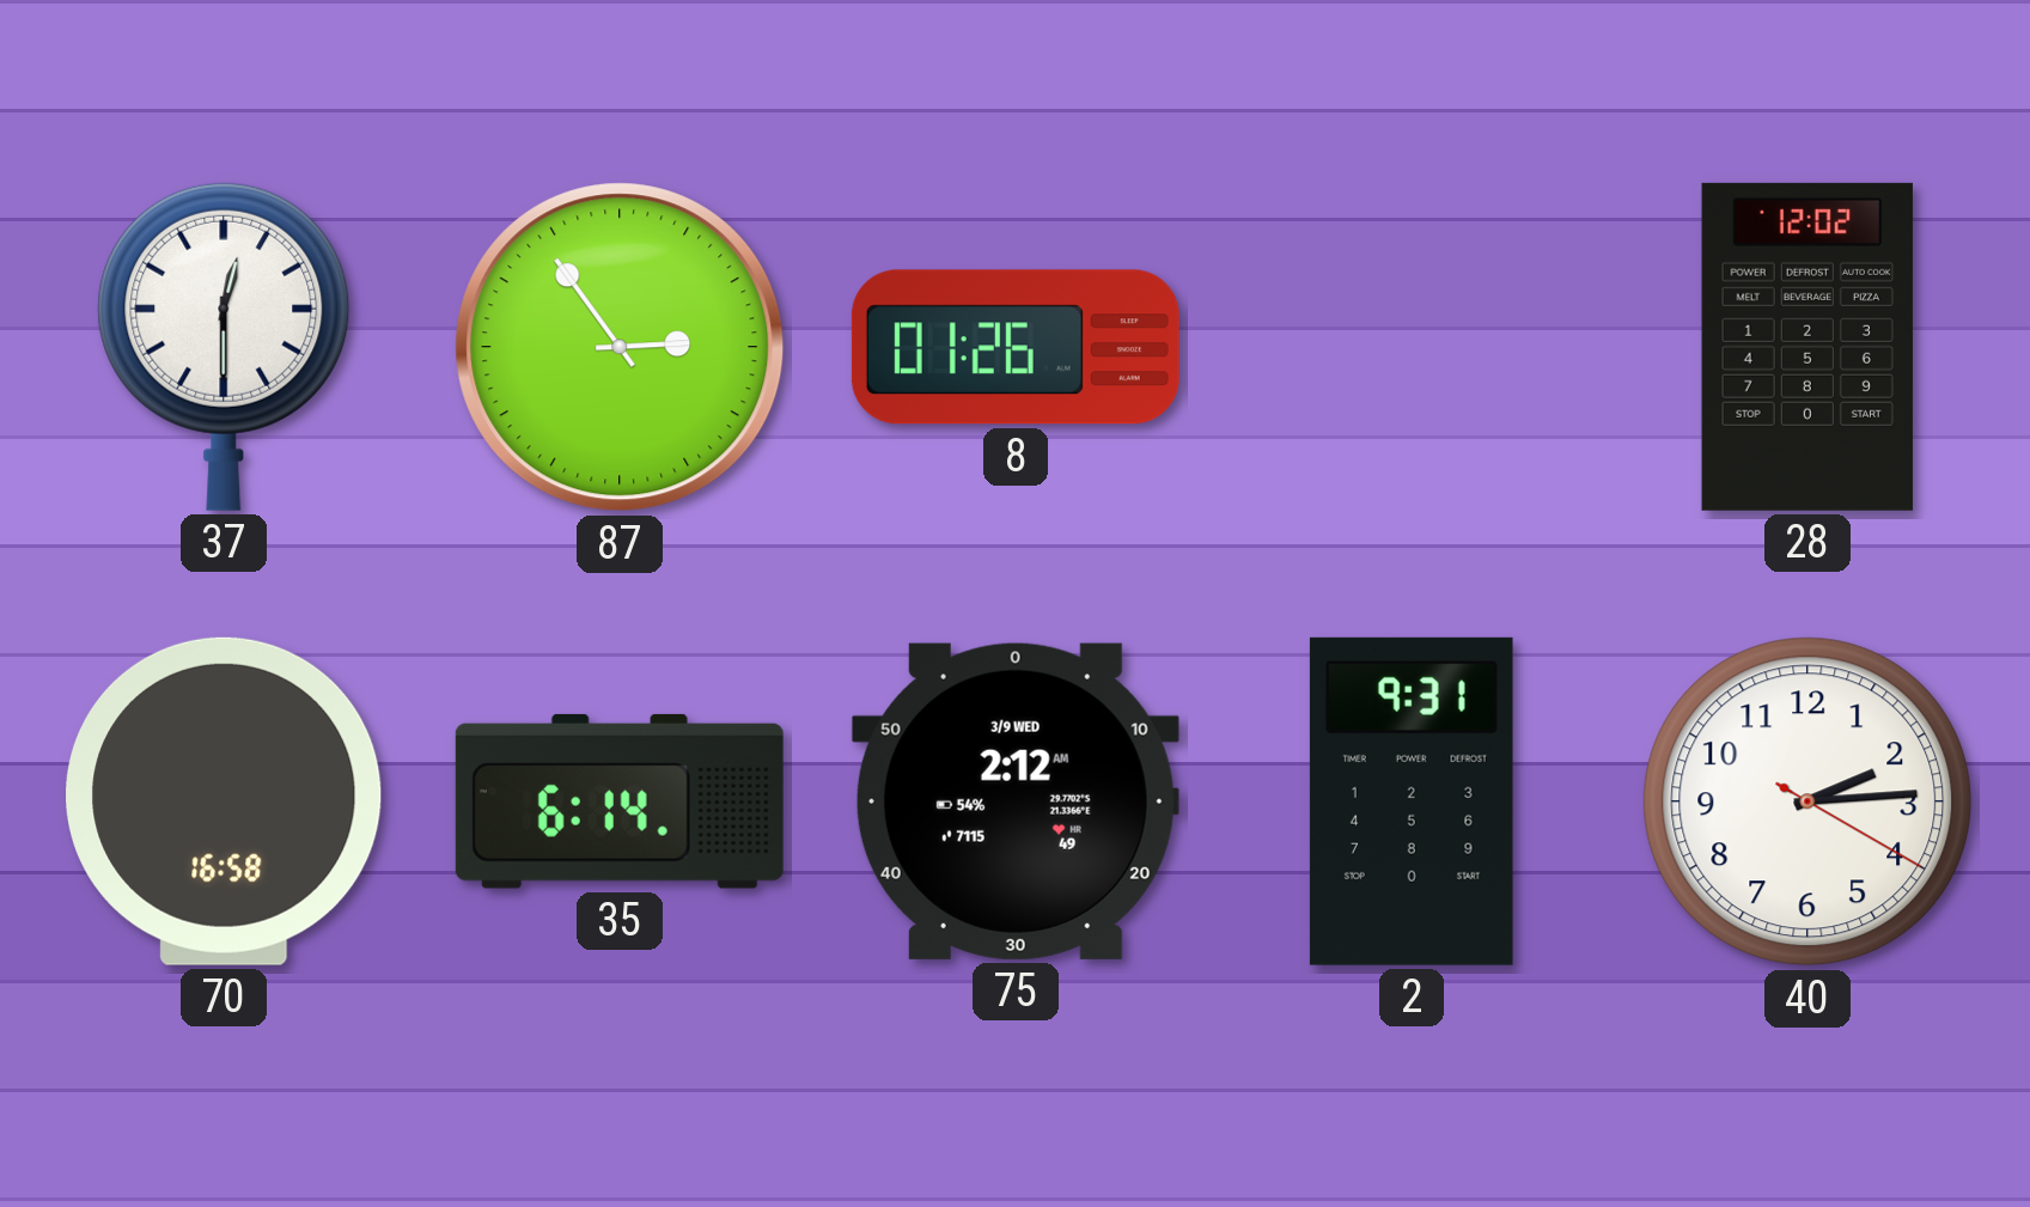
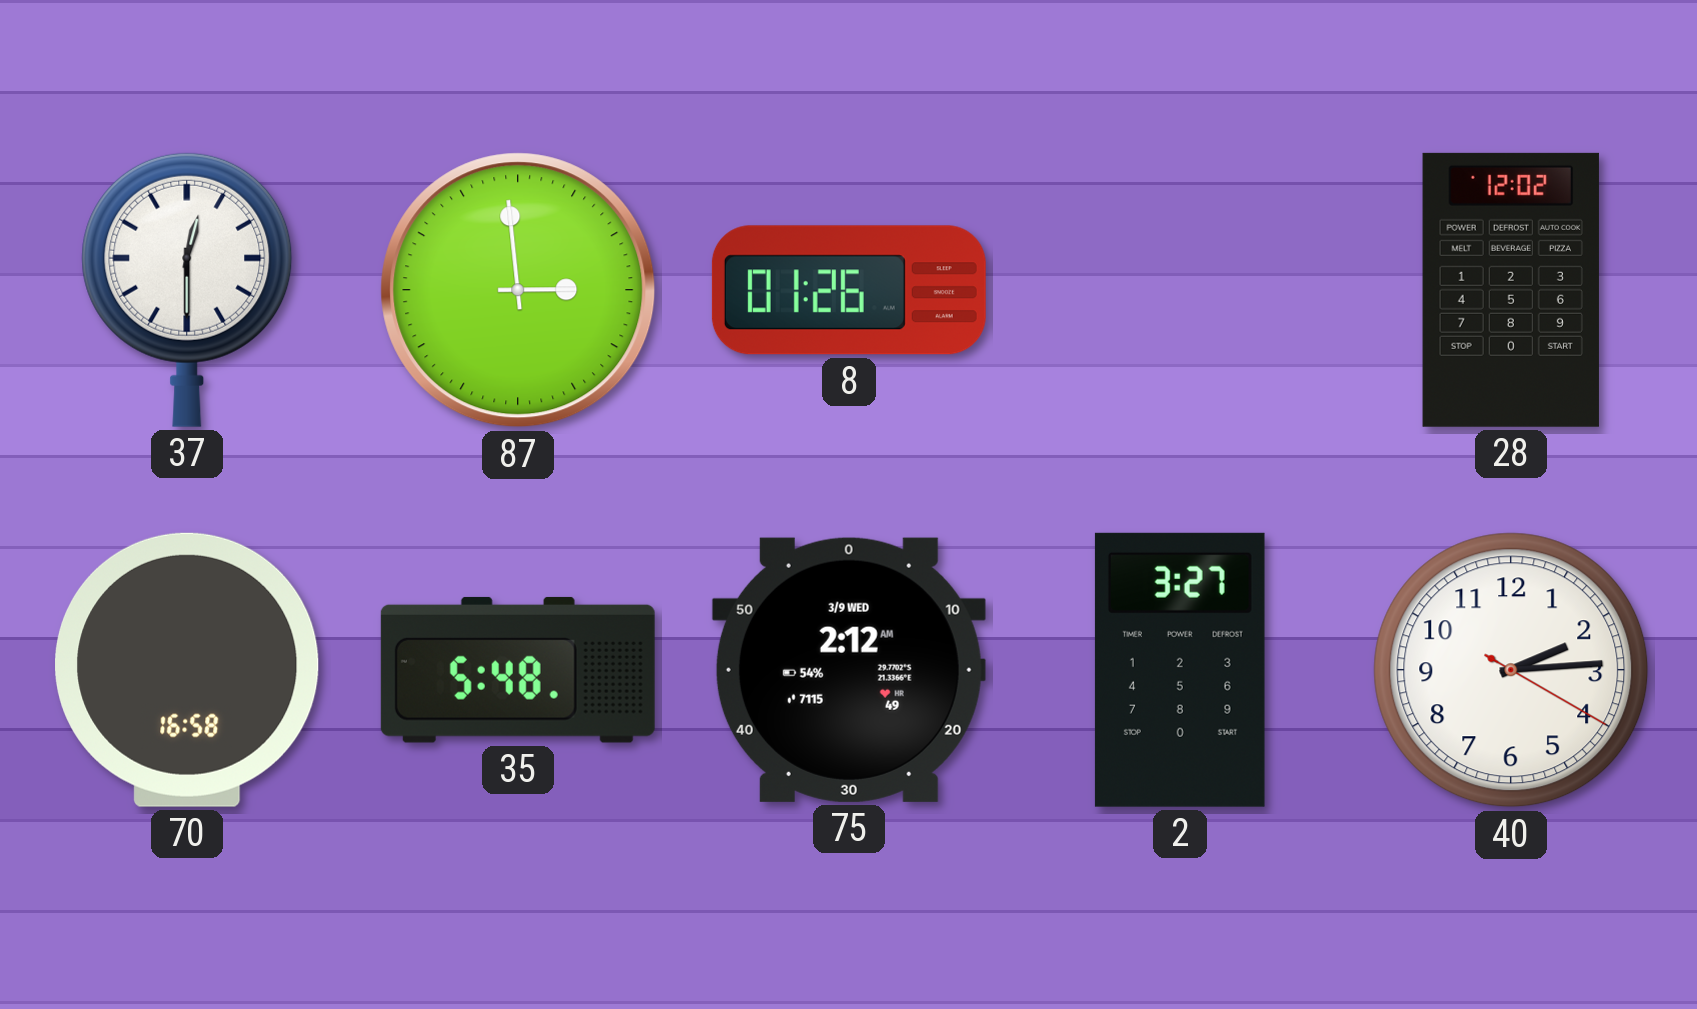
87: 2:54 -> 2:59
35: 6:14 -> 5:48
2: 9:31 -> 3:27
